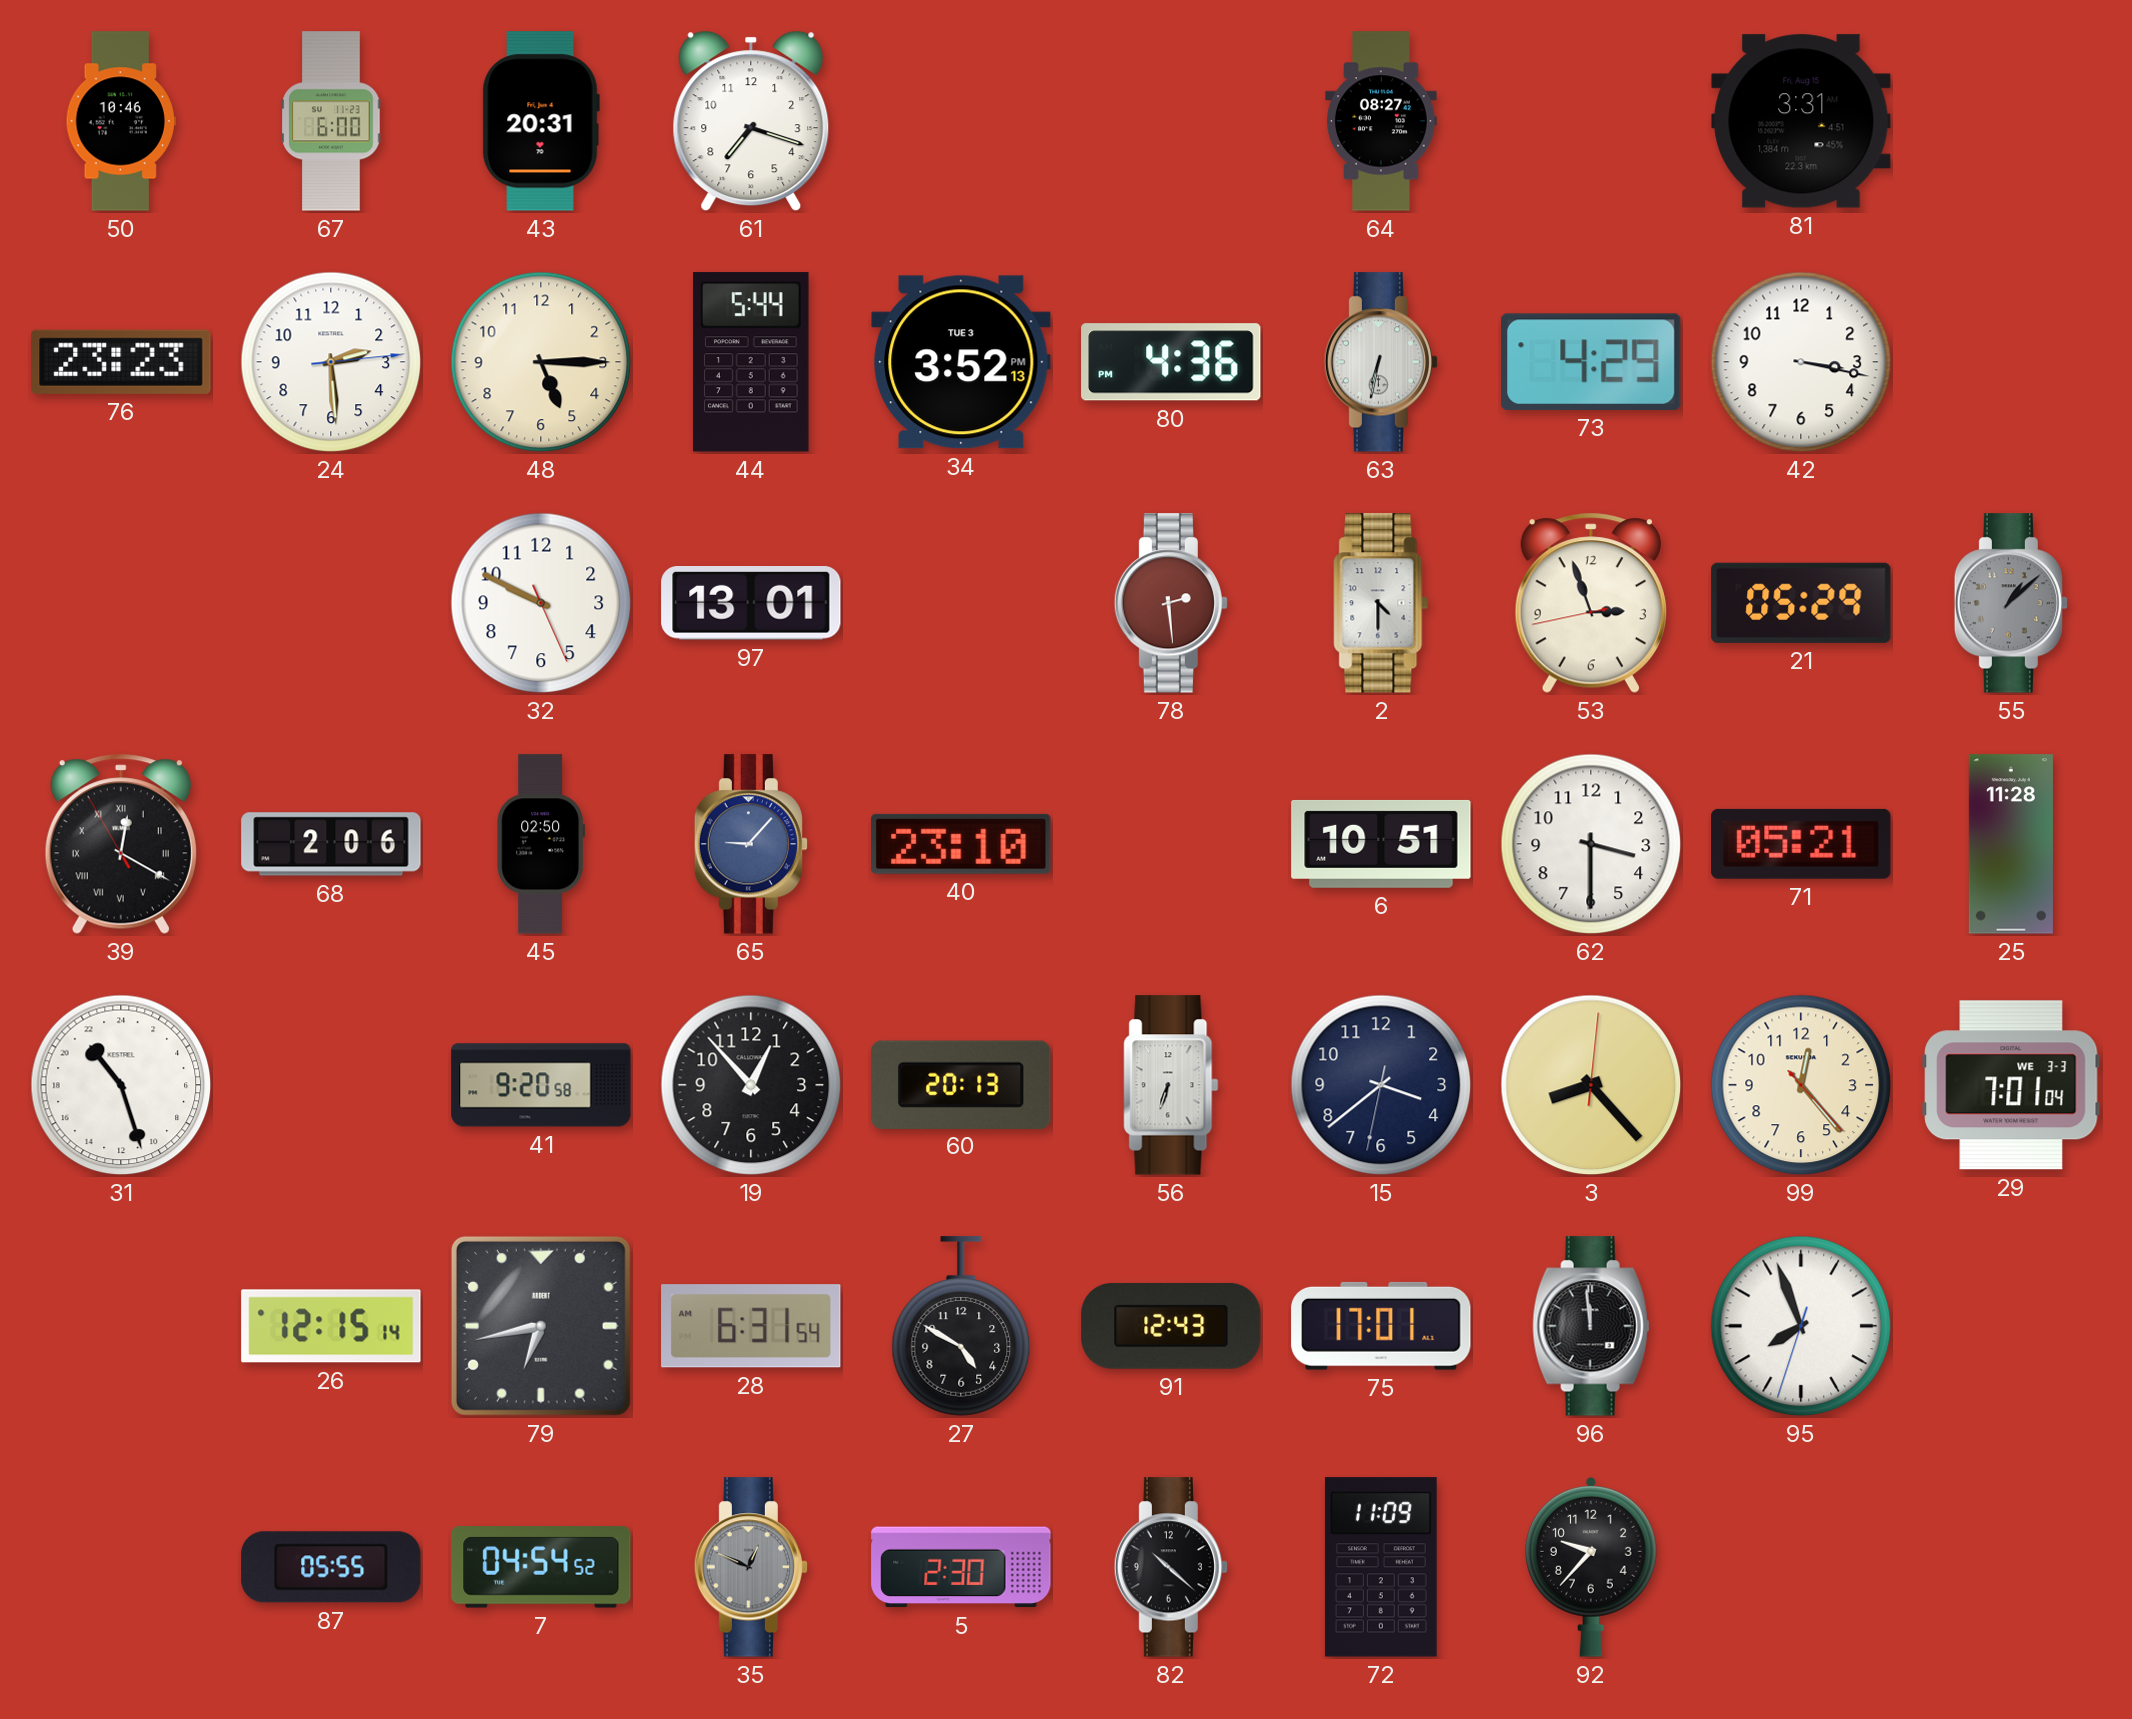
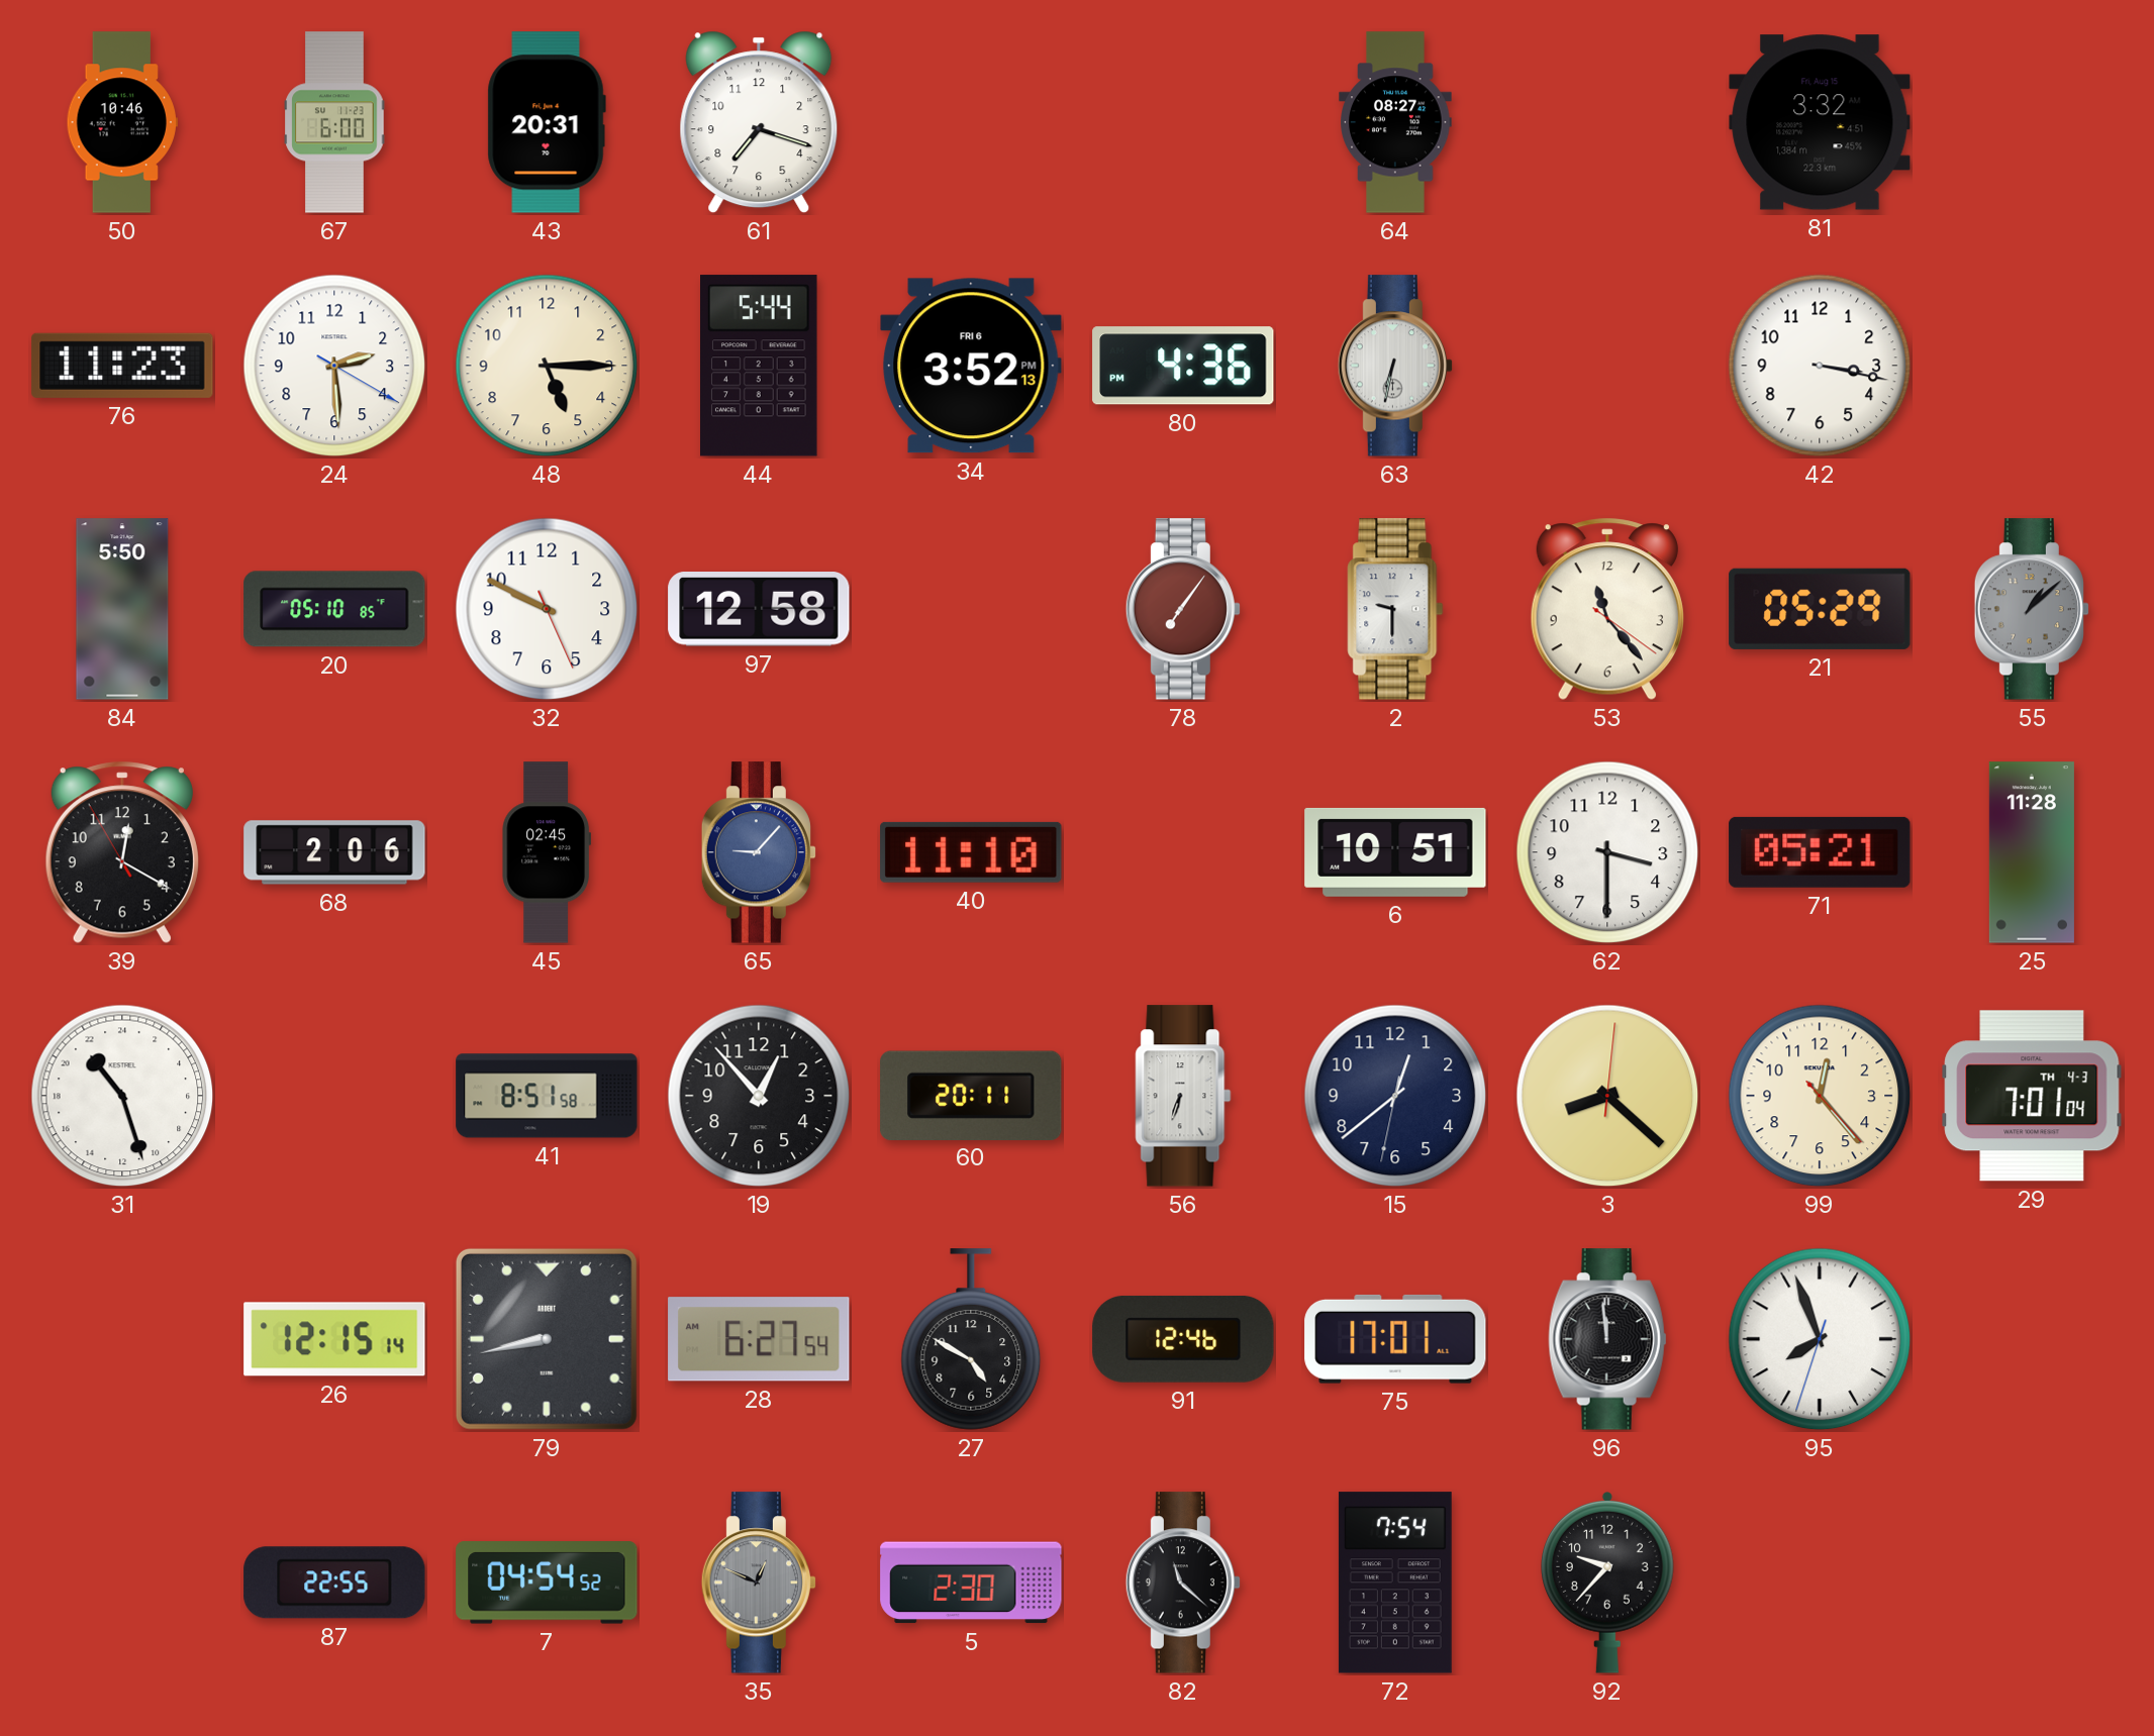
81: 3:31 -> 3:32
76: 23:23 -> 11:23
24: 2:29:14 -> 2:29:20
34 date: TUE 3 -> FRI 6
73: 4:29 -> none
84: none -> 5:50
20: none -> 05:10
97: 13:01 -> 12:58
78: 2:29 -> 7:06
2: 4:30 -> 9:30
53: 2:56 -> 11:23
39 numerals: Roman -> Arabic
45: 02:50 -> 02:45
40: 23:10 -> 11:10
41: 9:20 -> 8:51
60: 20:13 -> 20:11
15: 3:38 -> 12:38
3: 8:23 -> 8:22
29 date: WE 3-3 -> TH 4-3
79: 6:43 -> 8:43
28: 6:31 -> 6:27
91: 12:43 -> 12:46
87: 05:55 -> 22:55
82: 10:22 -> 11:22
72: 11:09 -> 7:54
